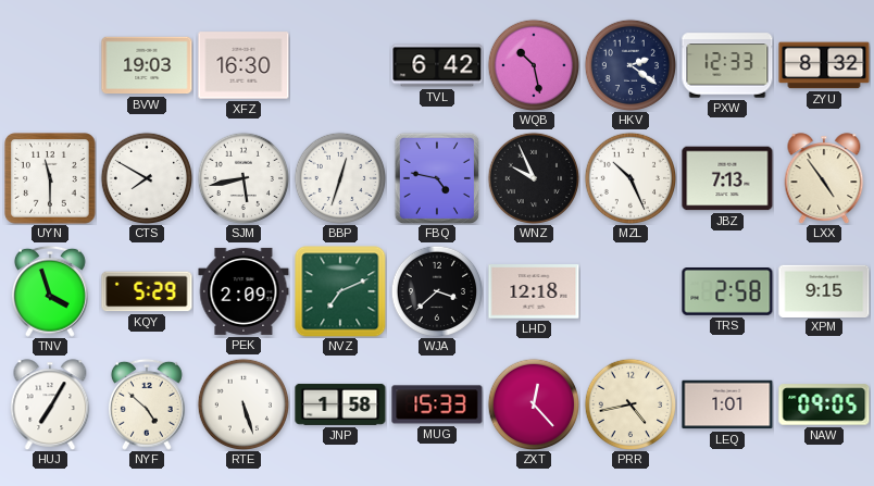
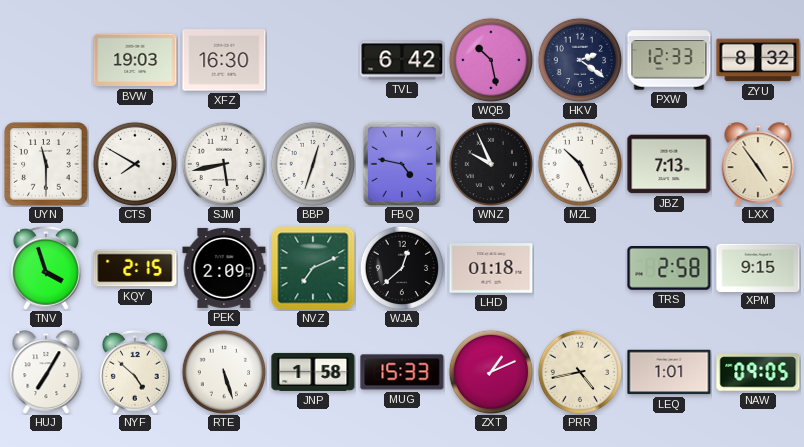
KQY: 5:29 -> 2:15
WJA: 3:38 -> 12:38
LHD: 12:18 -> 01:18
ZXT: 12:23 -> 1:11
